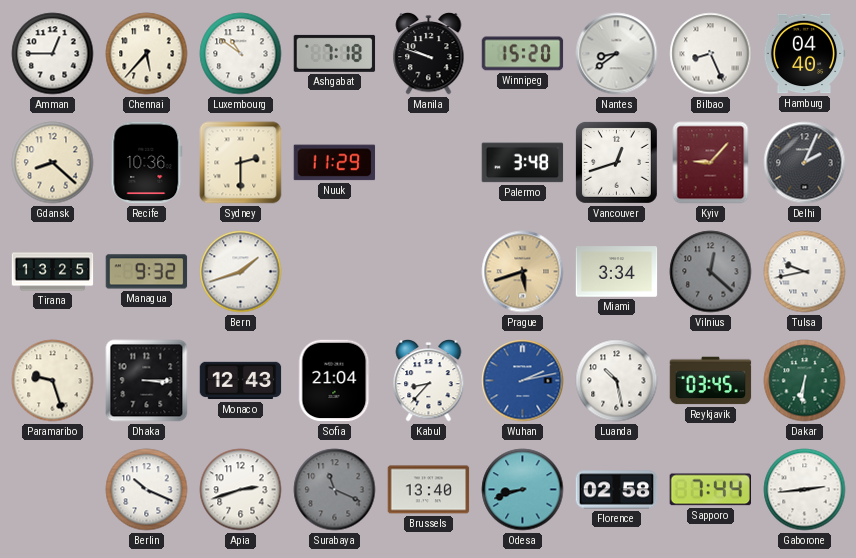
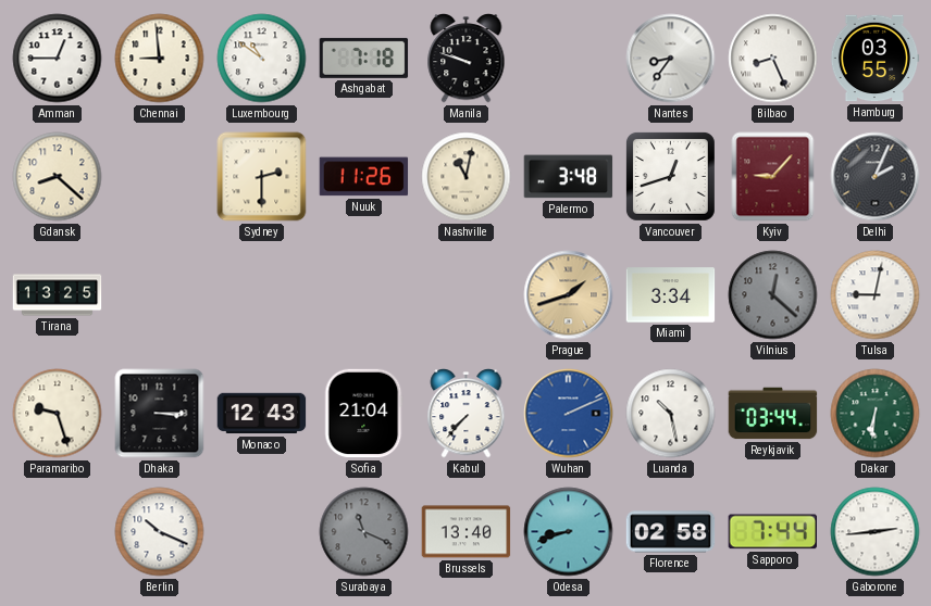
Chennai: 5:37 -> 8:59
Winnipeg: 15:20 -> none
Nantes: 8:39 -> 8:36
Hamburg: 04:40 -> 03:55
Recife: 10:36 -> none
Nuuk: 11:29 -> 11:26
Nashville: none -> 11:02
Managua: 9:32 -> none
Bern: 1:42 -> none
Prague: 5:42 -> 1:42
Tulsa: 9:43 -> 9:02
Kabul: 8:37 -> 7:37
Wuhan: 2:13 -> 2:11
Reykjavik: 03:45 -> 03:44
Apia: 2:42 -> none
